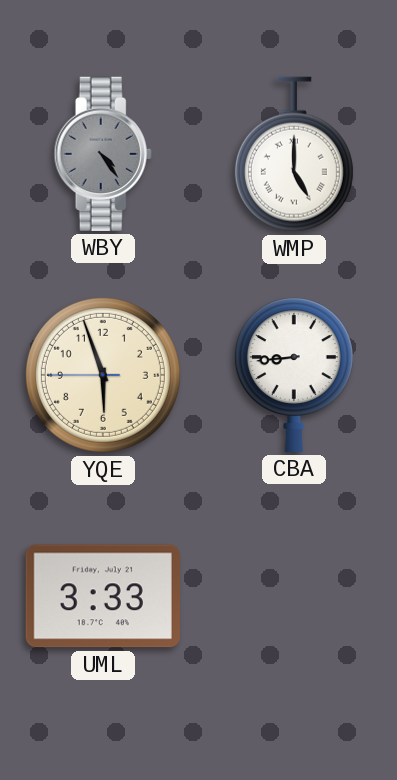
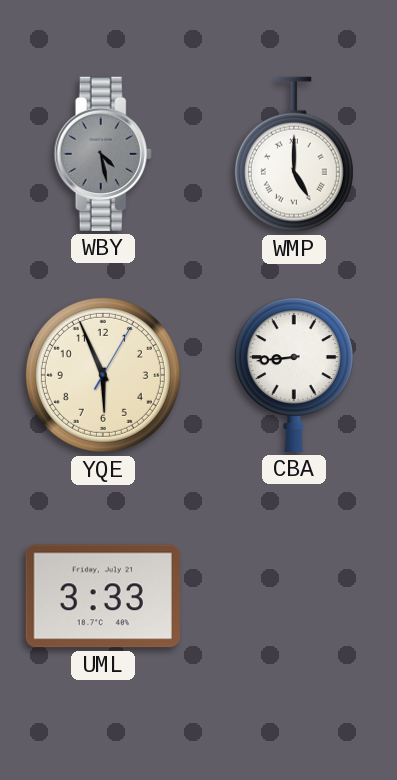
WBY: 4:24 -> 4:28
YQE: 5:56:45 -> 5:56:05
